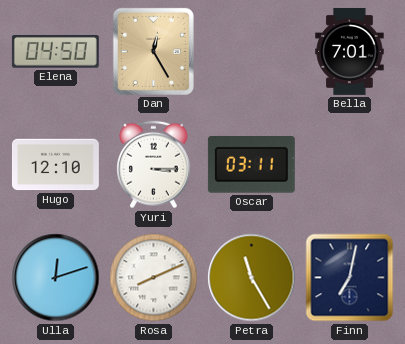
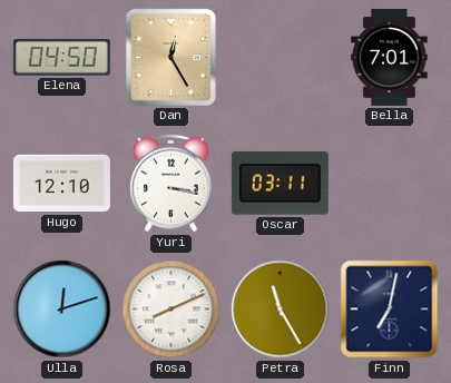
Yuri: 3:15 -> 3:17
